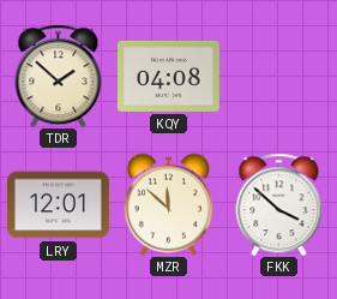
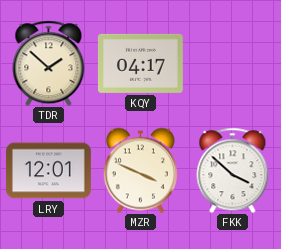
KQY: 04:08 -> 04:17
MZR: 11:52 -> 3:49
